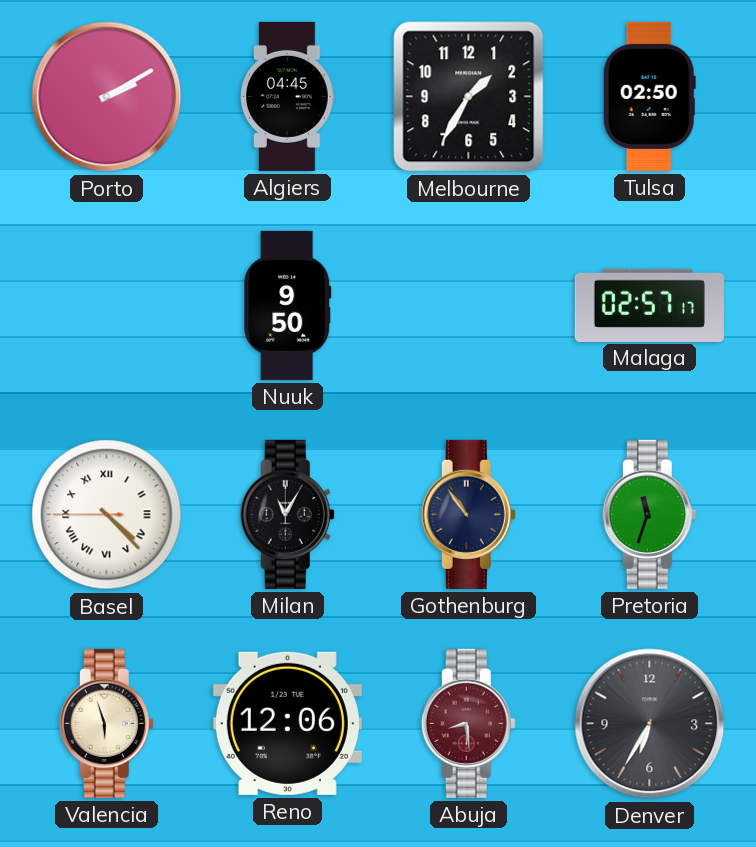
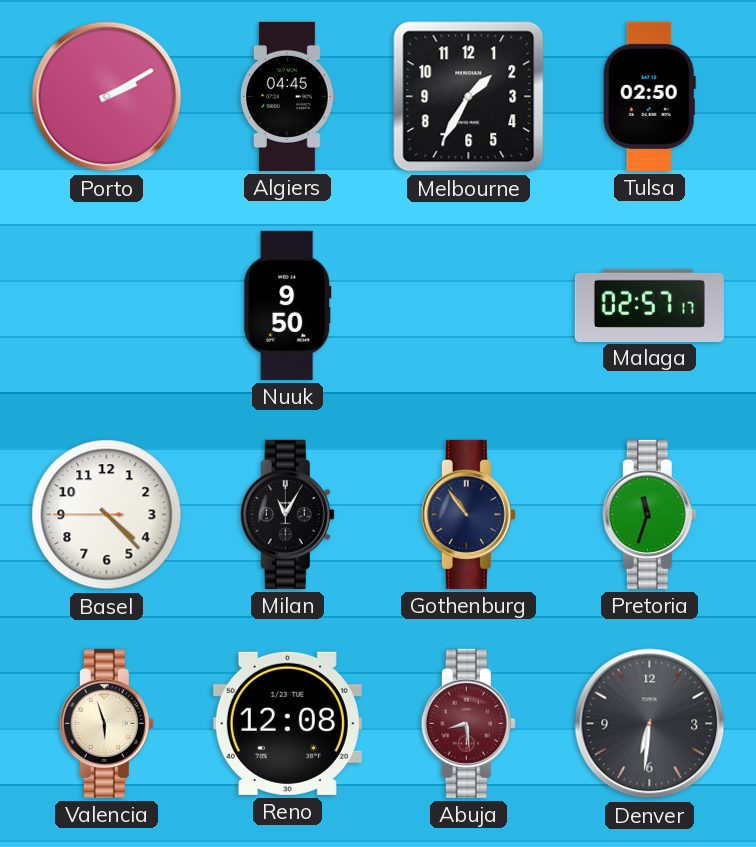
Basel numerals: Roman -> Arabic
Reno: 12:06 -> 12:08
Denver: 6:35 -> 6:31
